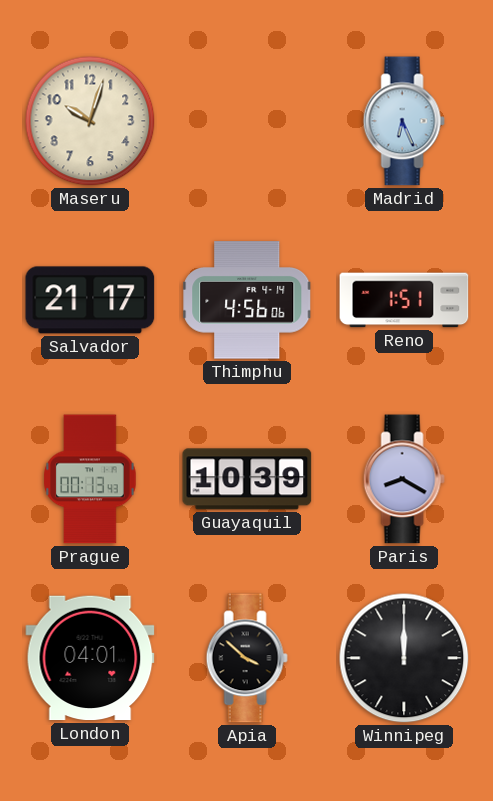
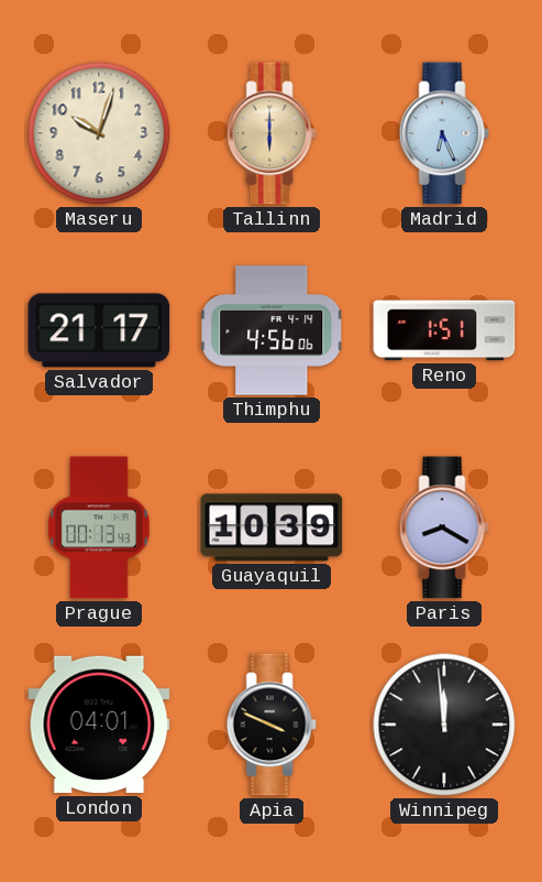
Tallinn: none -> 6:00
Apia: 3:52 -> 3:49
Winnipeg: 12:00 -> 11:59
